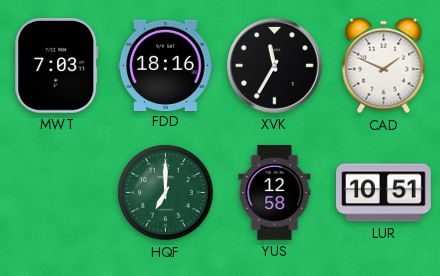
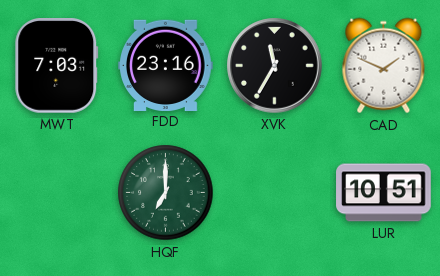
FDD: 18:16 -> 23:16
YUS: 12:58 -> none
